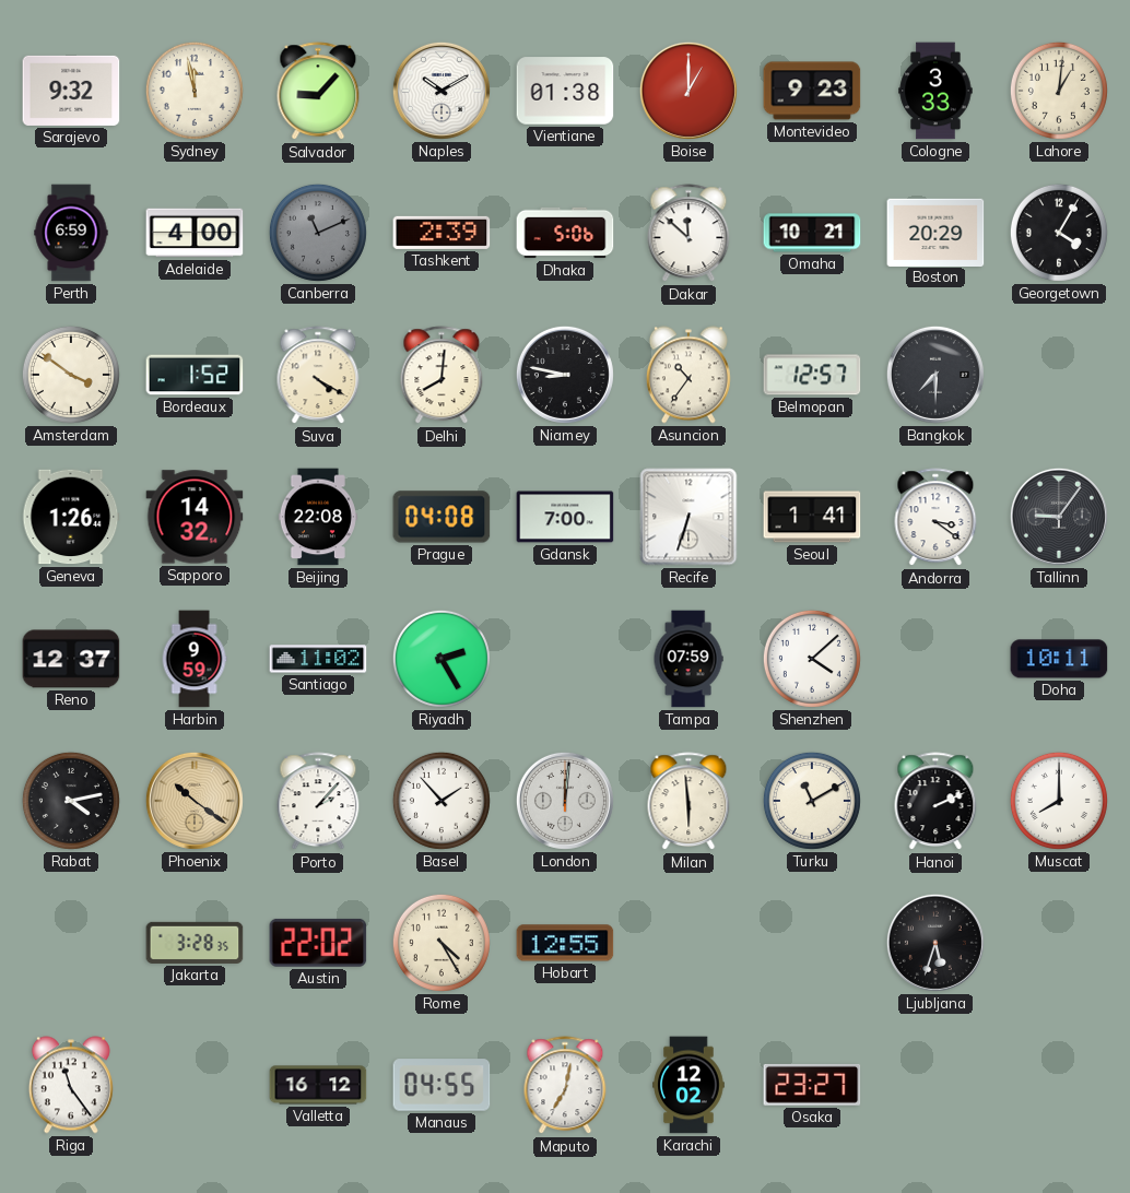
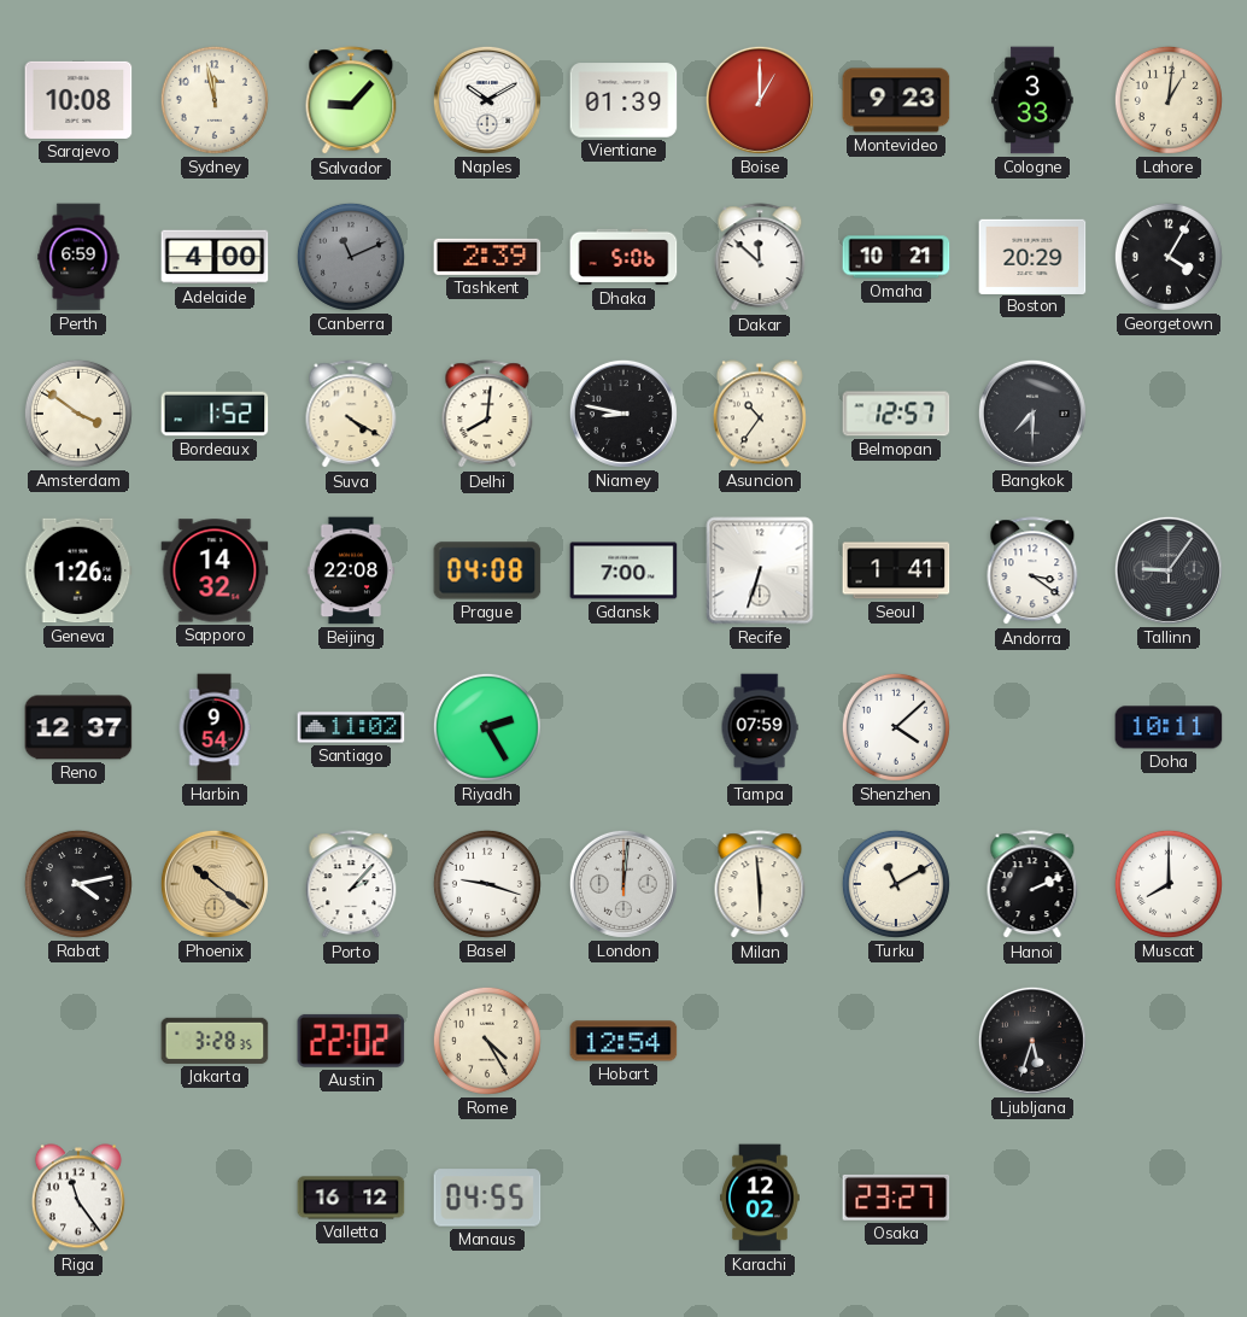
Sarajevo: 9:32 -> 10:08
Vientiane: 01:38 -> 01:39
Harbin: 9:59 -> 9:54
Basel: 1:53 -> 9:18
Hobart: 12:55 -> 12:54
Maputo: 7:02 -> none
